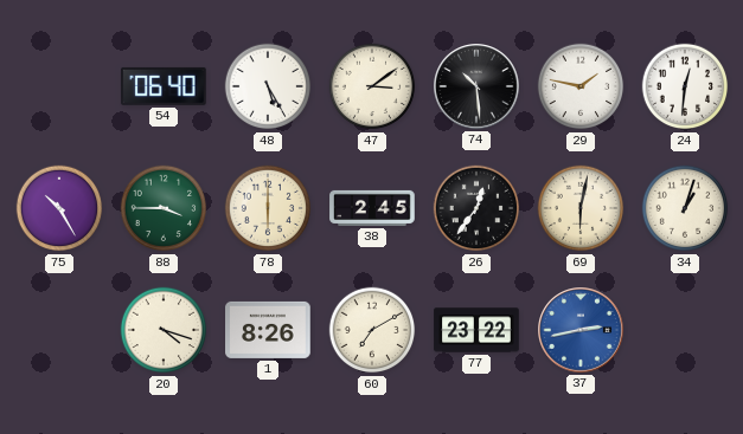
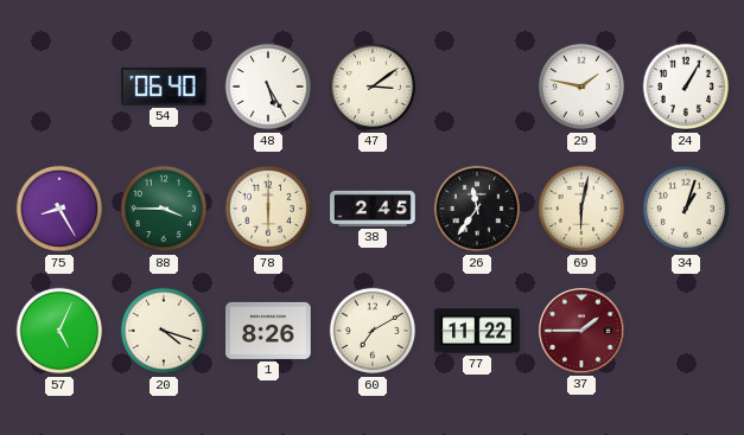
74: 10:29 -> none
24: 12:31 -> 1:05
75: 10:25 -> 8:25
26: 12:36 -> 11:36
57: none -> 5:04
77: 23:22 -> 11:22
37: 2:43 -> 1:45
37 dial: blue -> burgundy
